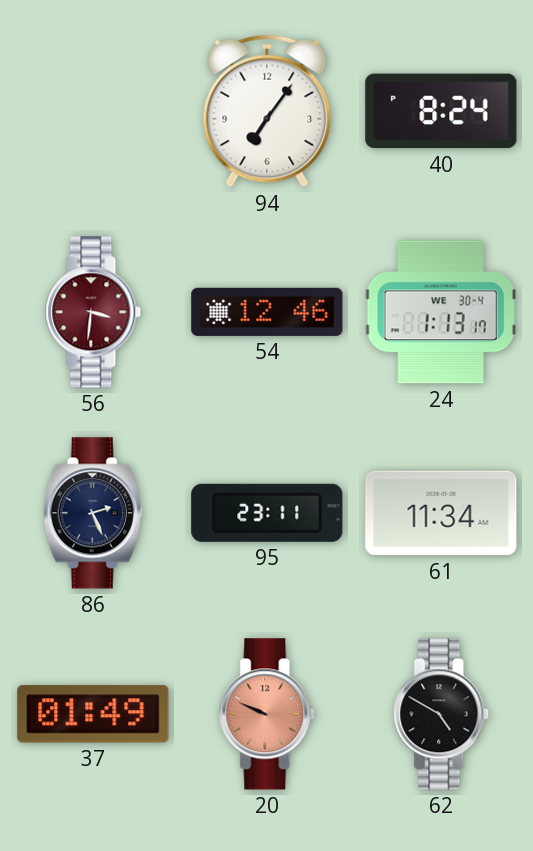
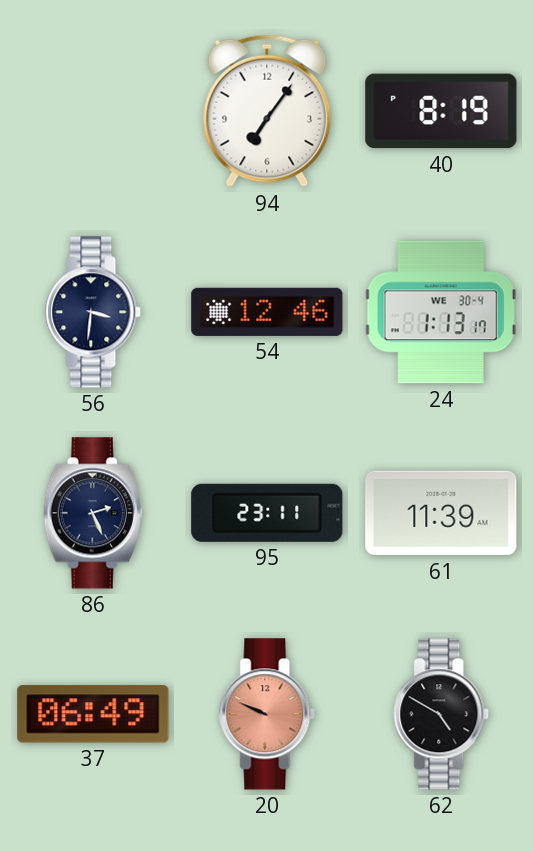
40: 8:24 -> 8:19
56 dial: burgundy -> navy
61: 11:34 -> 11:39
37: 01:49 -> 06:49
